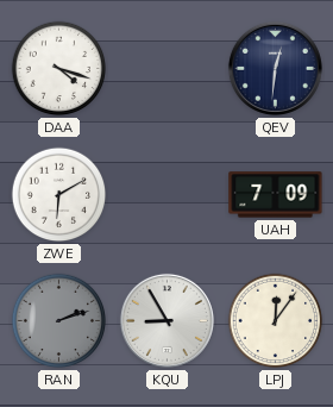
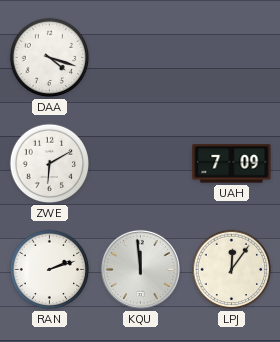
QEV: 12:31 -> none
RAN dial: grey -> white
KQU: 8:55 -> 11:59
